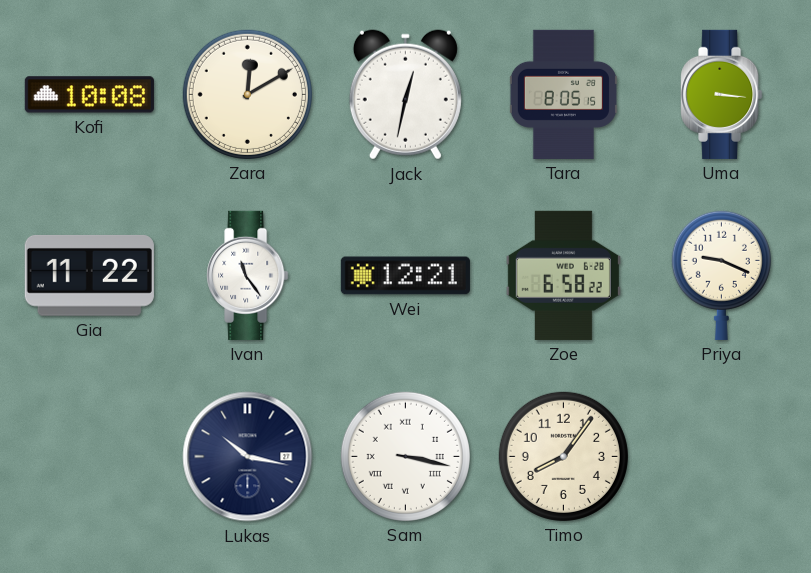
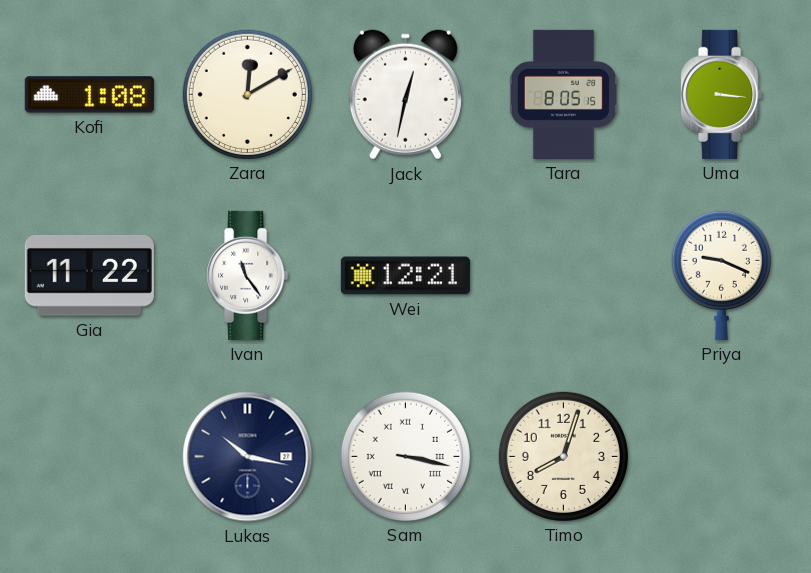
Kofi: 10:08 -> 1:08
Zoe: 6:58 -> none
Timo: 8:06 -> 8:03
